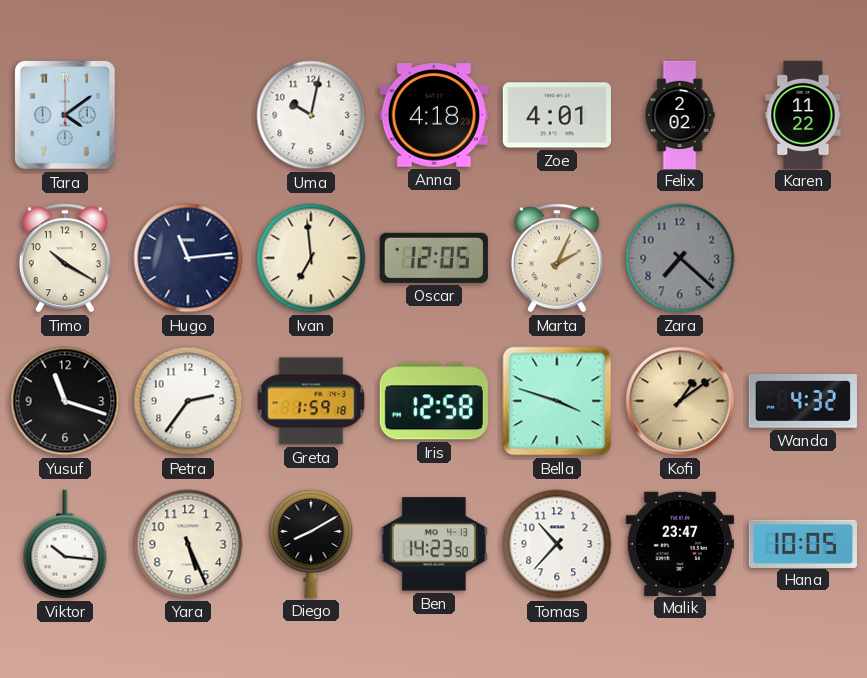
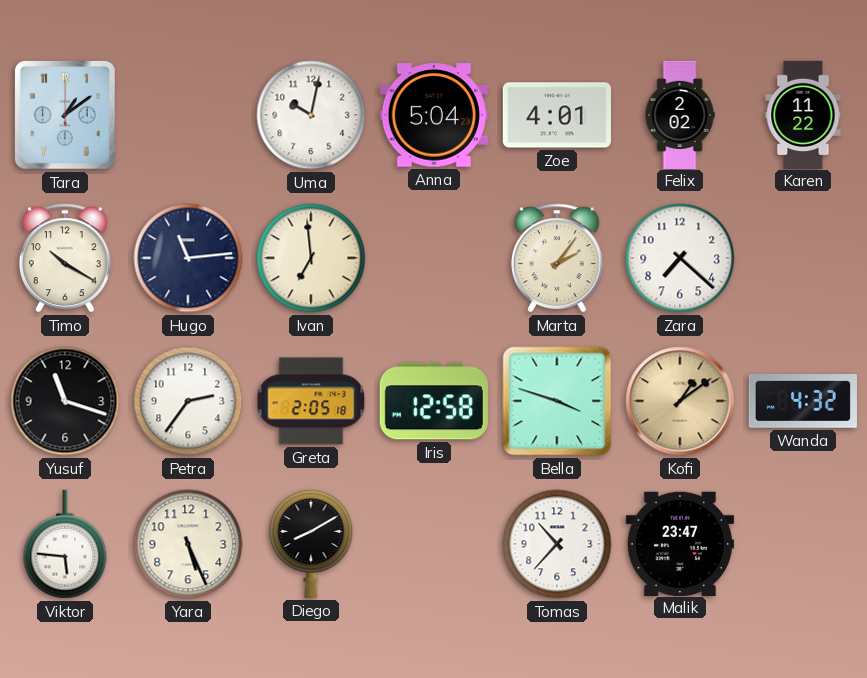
Tara: 4:09 -> 1:09
Anna: 4:18 -> 5:04
Oscar: 12:05 -> none
Marta: 2:04 -> 2:06
Zara dial: grey -> white
Greta: 1:59 -> 2:05
Viktor: 10:16 -> 5:46
Ben: 14:23 -> none
Hana: 10:05 -> none
